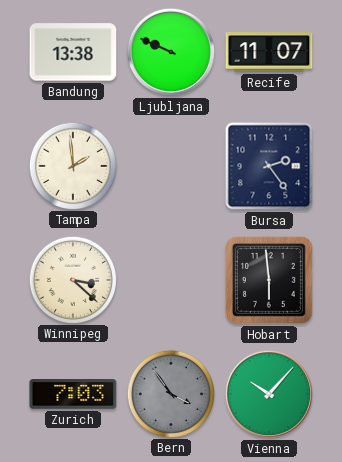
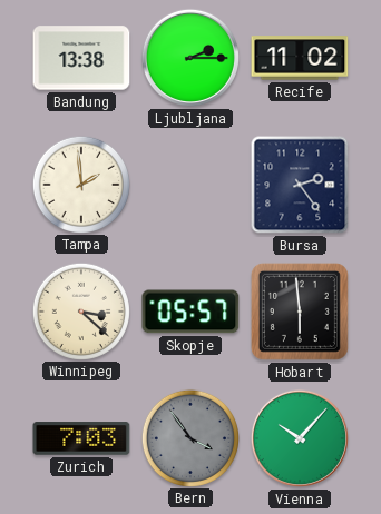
Ljubljana: 9:49 -> 2:15
Recife: 11:07 -> 11:02
Skopje: none -> 05:57
